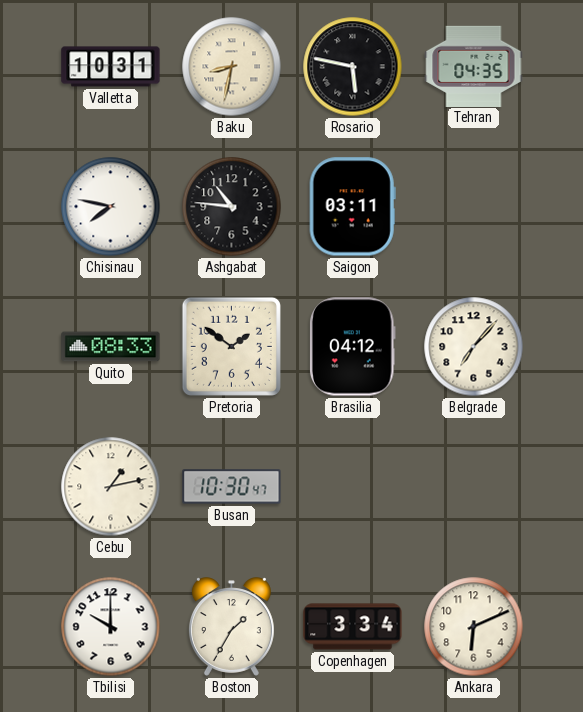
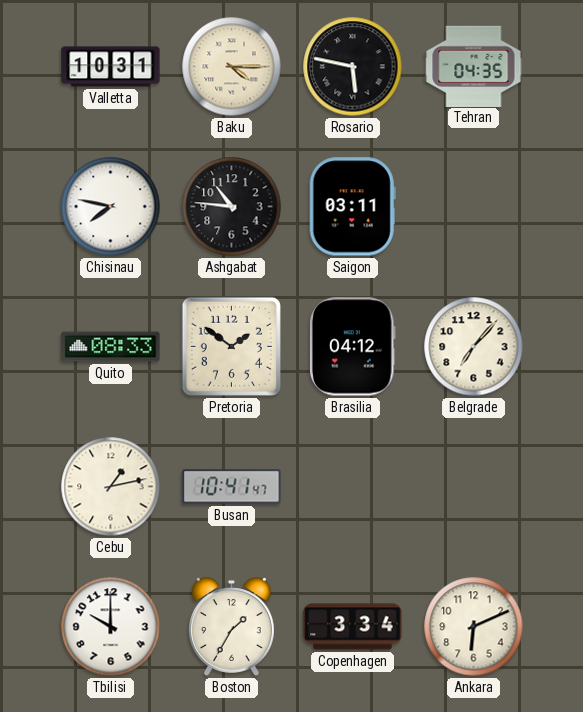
Baku: 8:32 -> 4:15
Busan: 10:30 -> 10:41
